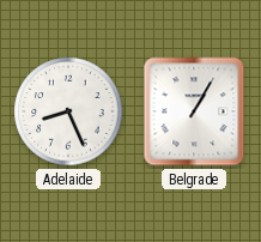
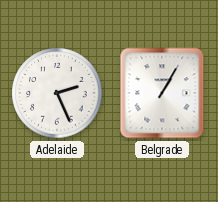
Adelaide: 8:26 -> 2:26
